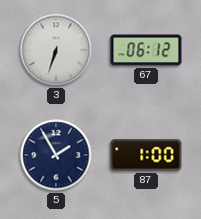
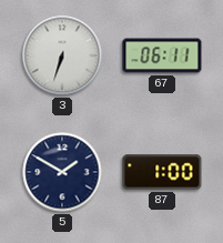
67: 06:12 -> 06:11
5: 1:55 -> 1:50
